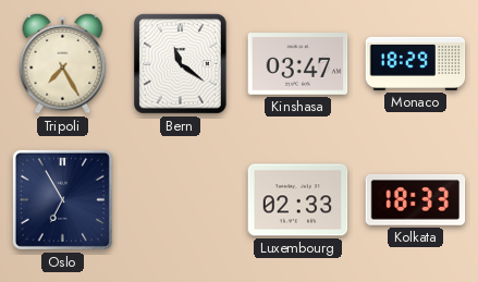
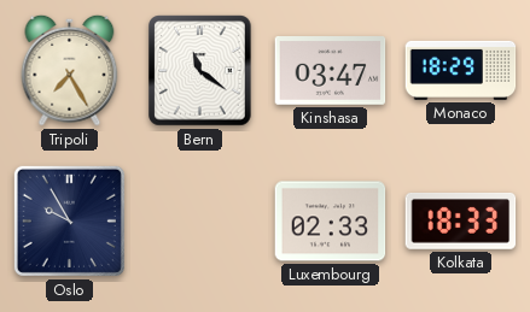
Oslo: 6:55 -> 9:55
